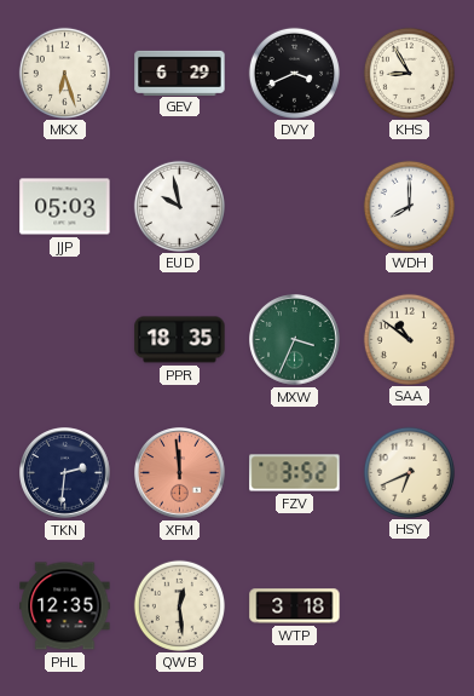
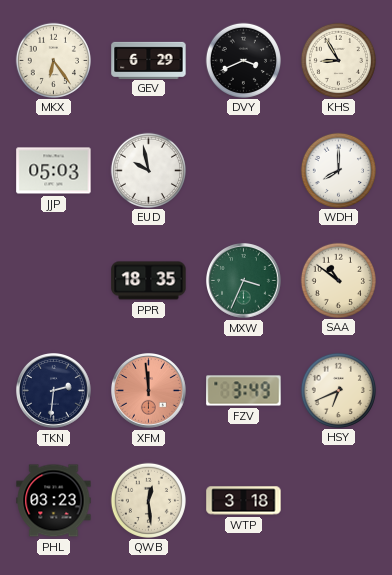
MKX: 6:27 -> 6:24
FZV: 3:52 -> 3:49
PHL: 12:35 -> 03:23
